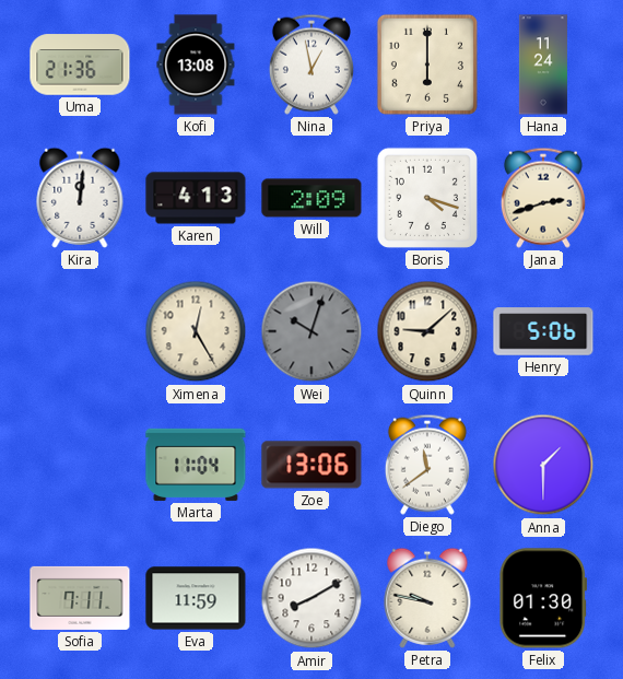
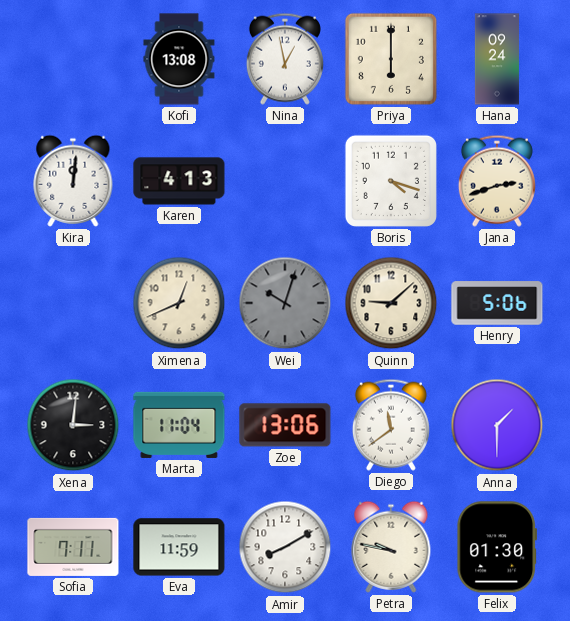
Uma: 21:36 -> none
Hana: 11:24 -> 09:24
Will: 2:09 -> none
Ximena: 12:25 -> 12:41
Xena: none -> 3:01
